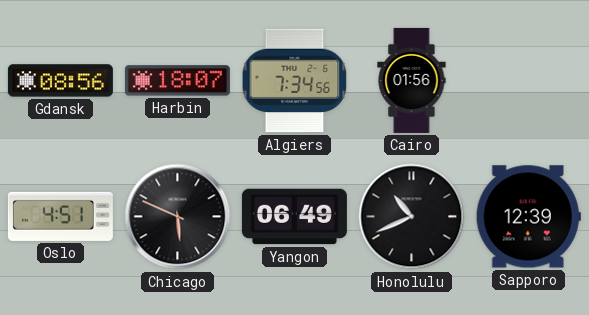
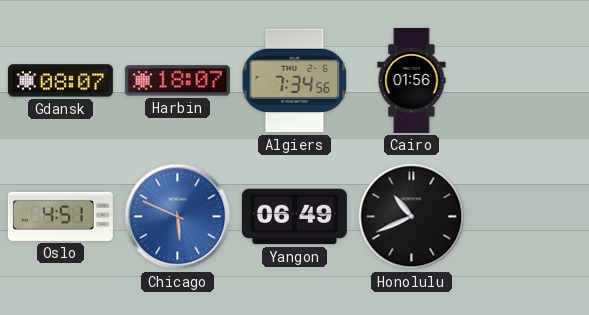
Gdansk: 08:56 -> 08:07
Chicago dial: black -> blue
Sapporo: 12:39 -> none
